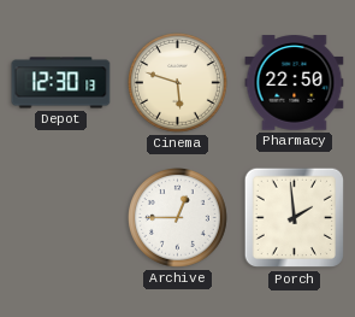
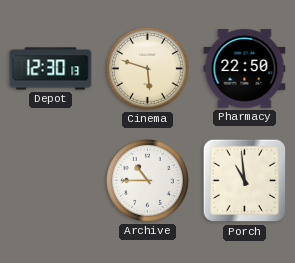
Archive: 12:45 -> 10:45
Porch: 1:59 -> 10:59
